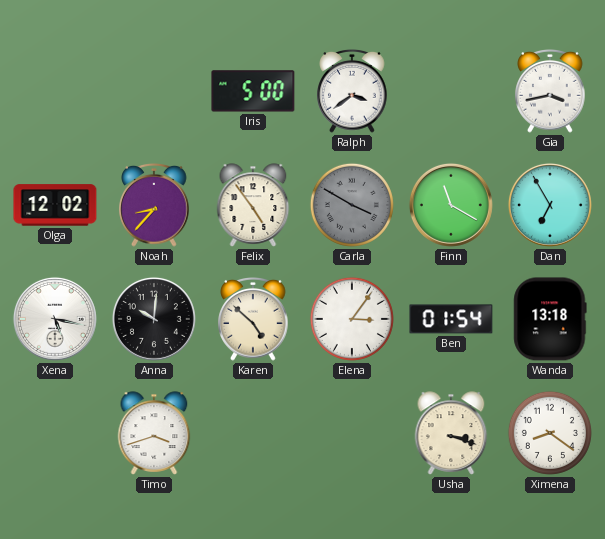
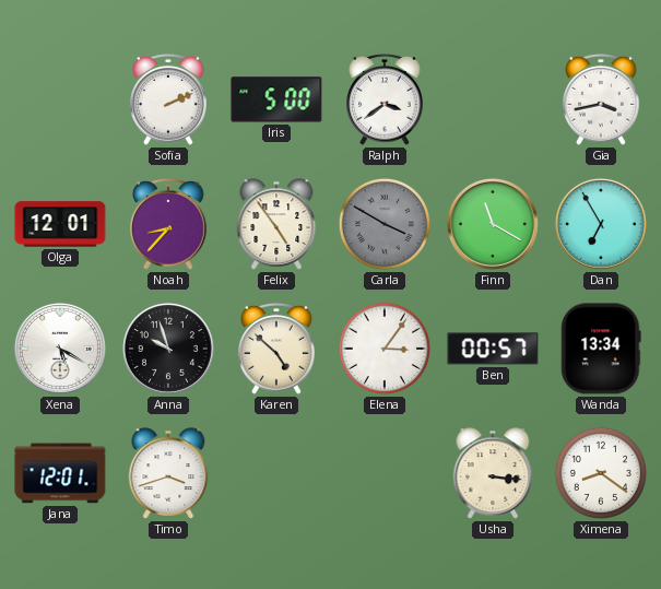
Sofia: none -> 2:11
Olga: 12:02 -> 12:01
Xena: 5:17 -> 5:20
Anna: 10:01 -> 9:57
Ben: 01:54 -> 00:57
Wanda: 13:18 -> 13:34
Jana: none -> 12:01
Usha: 3:18 -> 3:16
